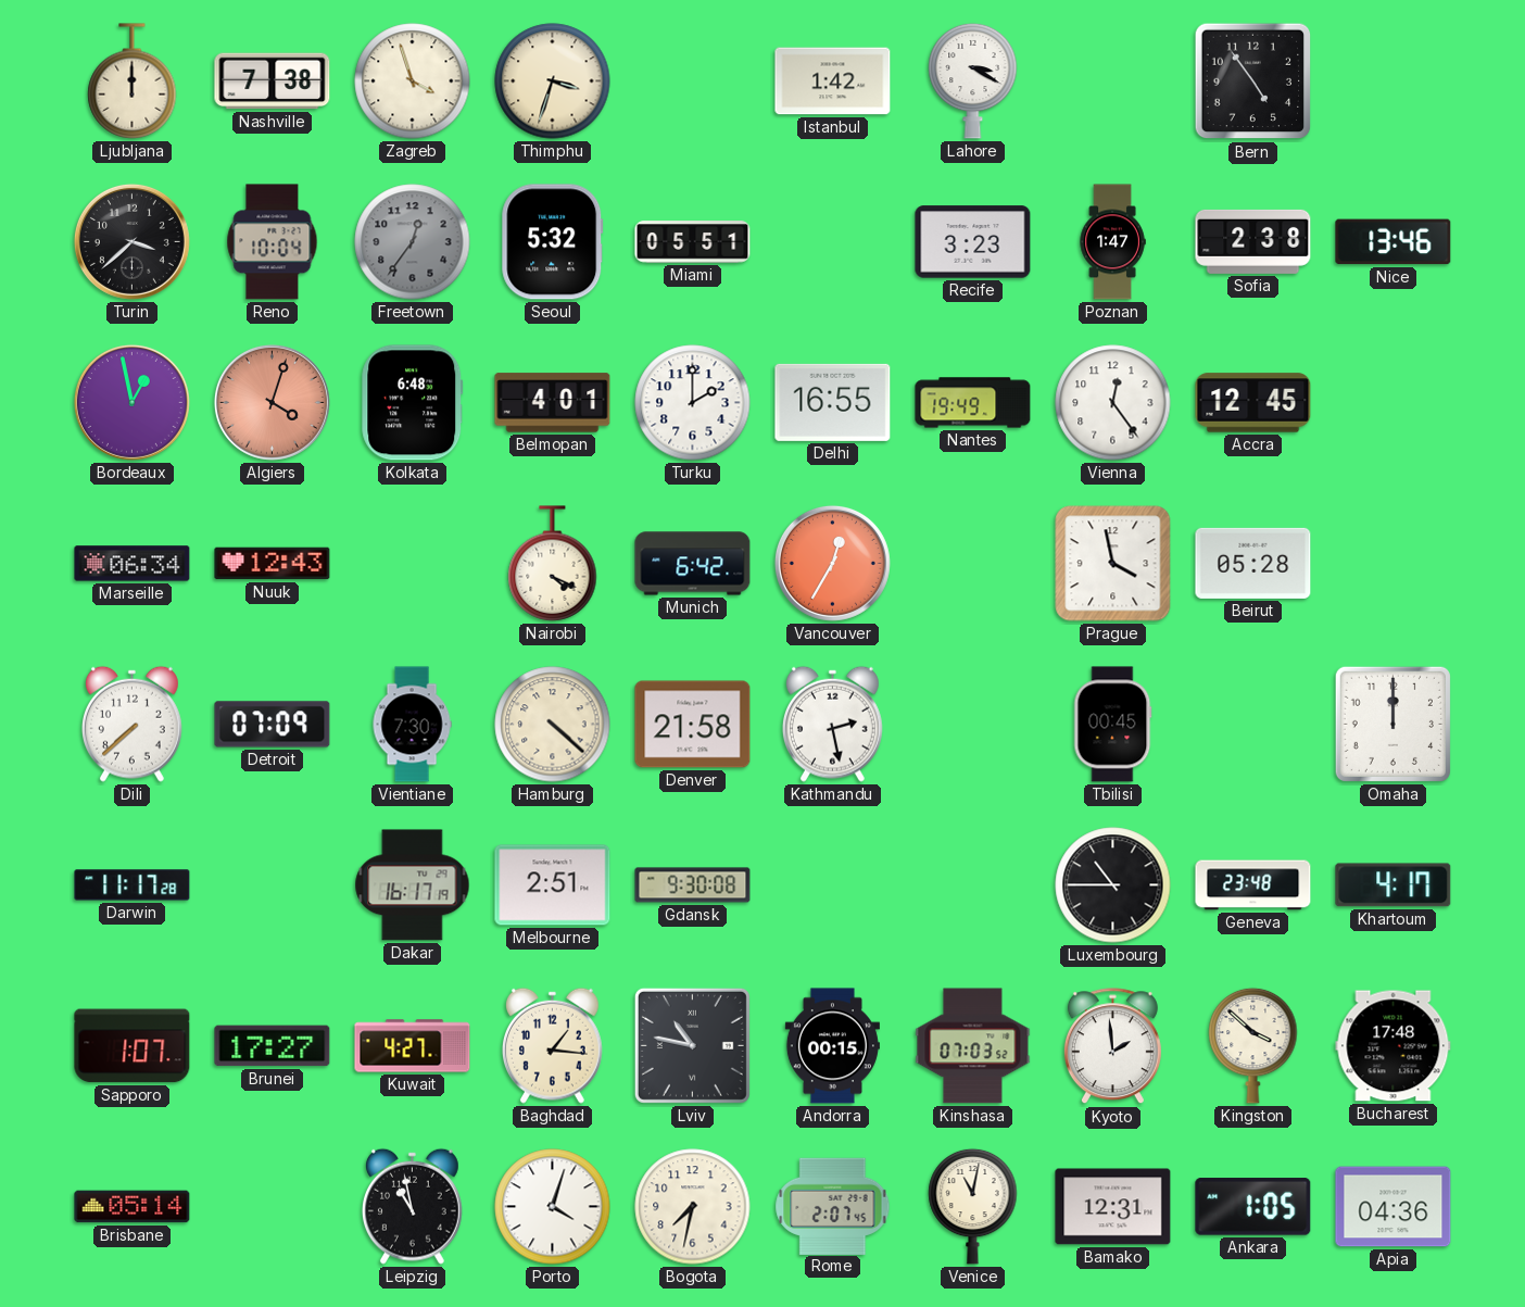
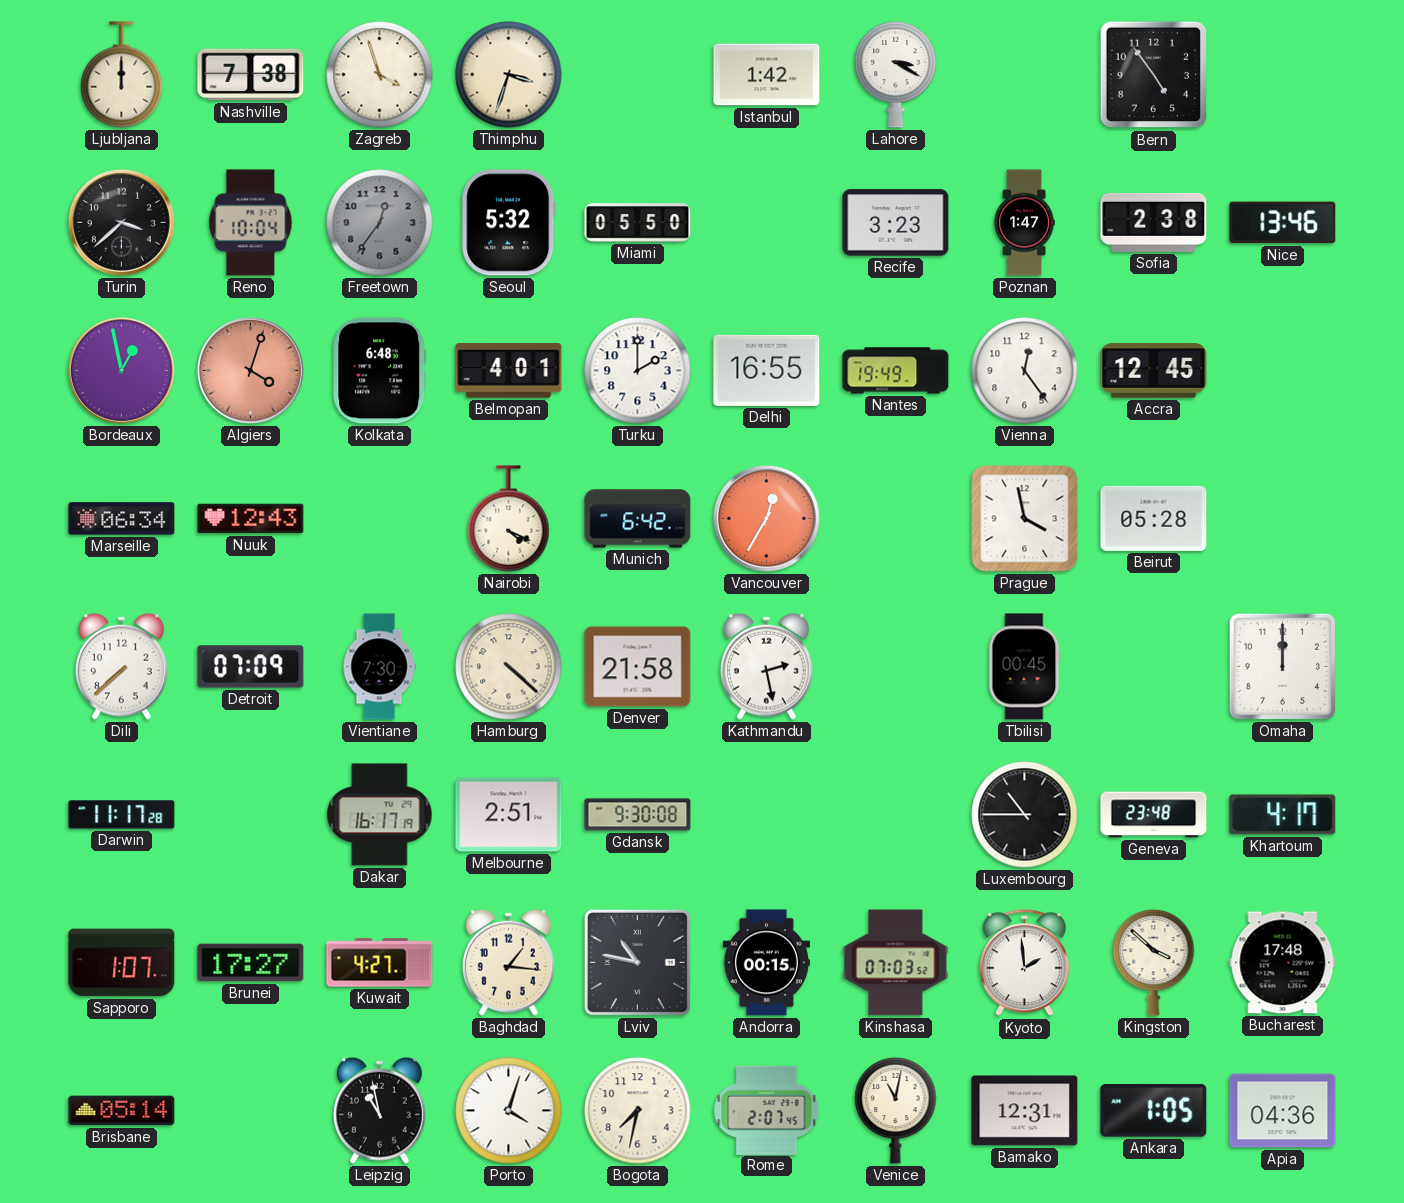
Miami: 05:51 -> 05:50
